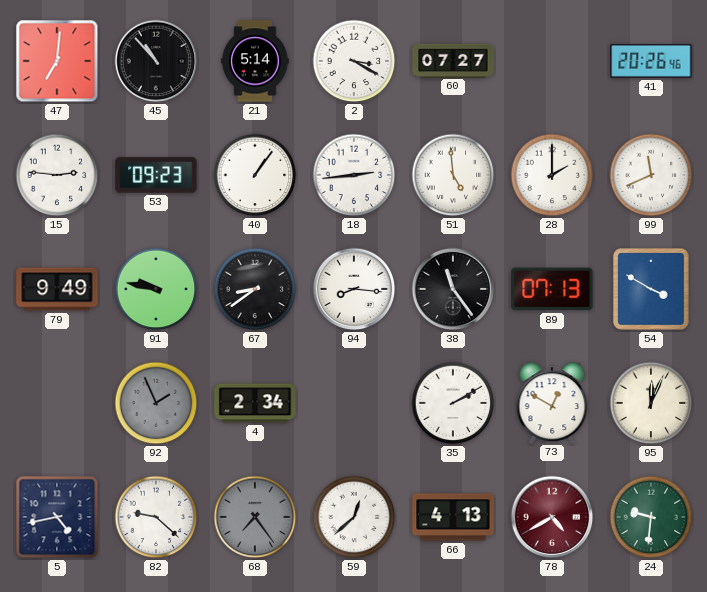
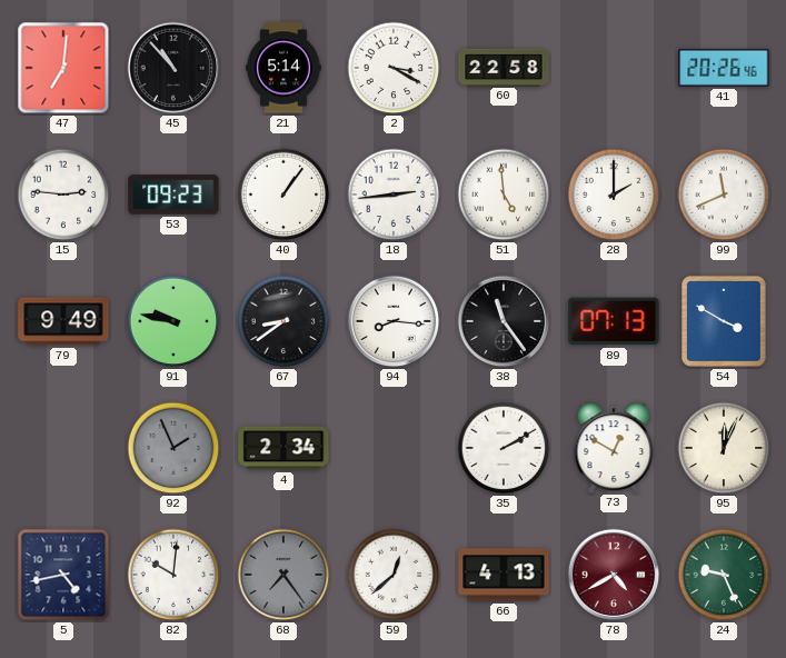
60: 07:27 -> 22:58
82: 9:22 -> 10:01
24: 9:31 -> 9:26
